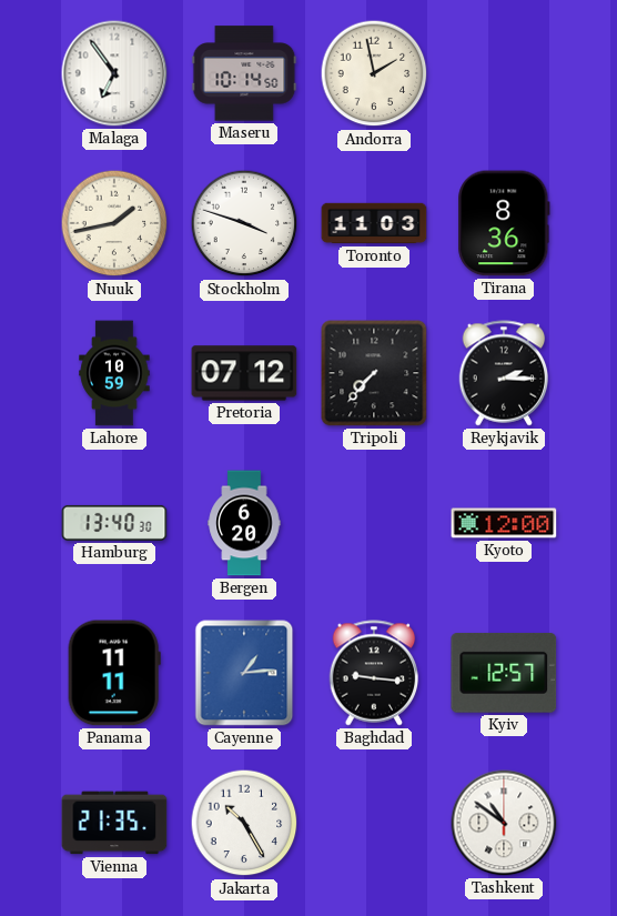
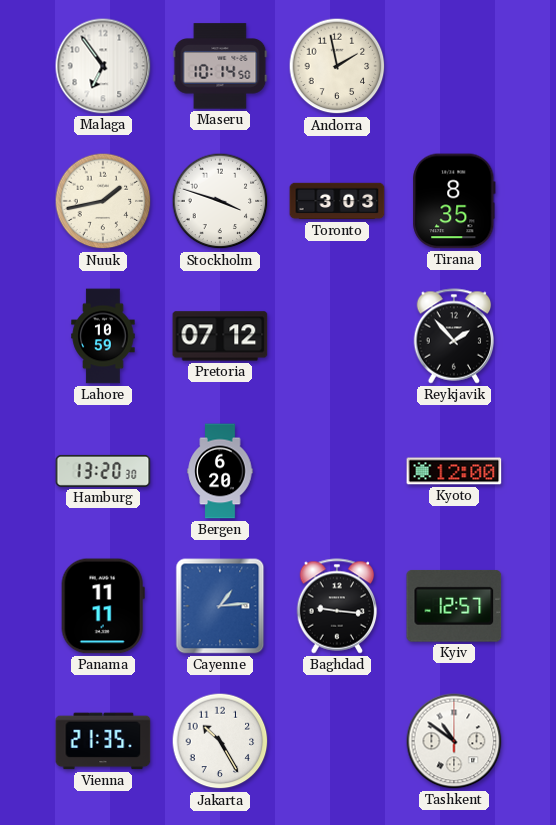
Toronto: 11:03 -> 3:03
Tirana: 8:36 -> 8:35
Tripoli: 7:37 -> none
Reykjavik: 2:15 -> 1:53
Hamburg: 13:40 -> 13:20
